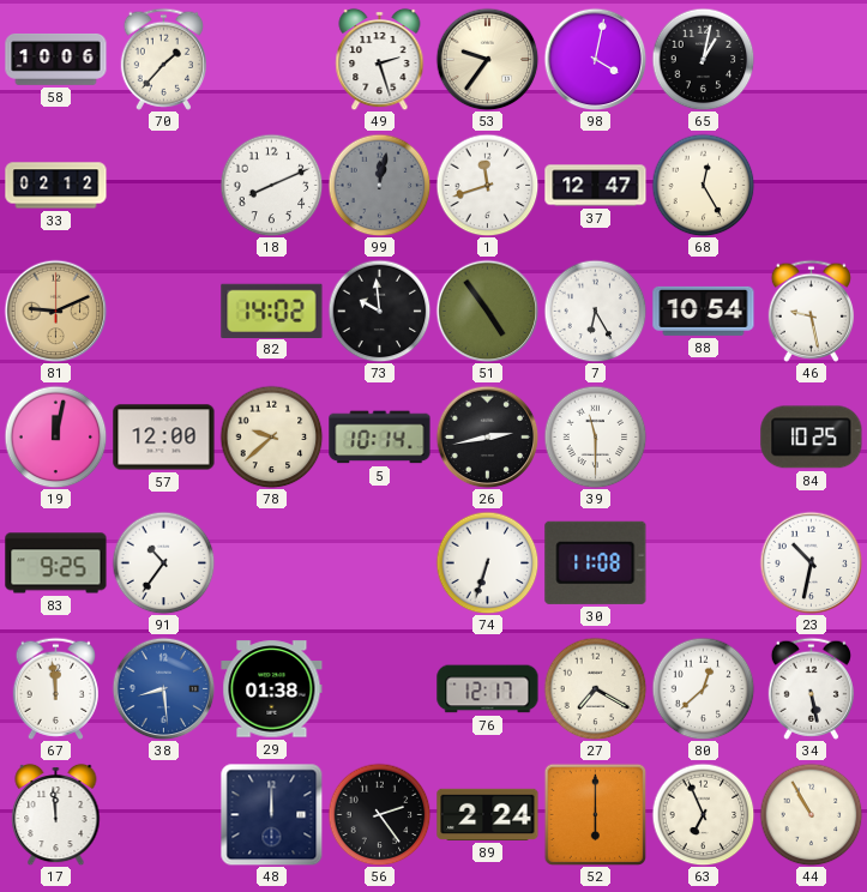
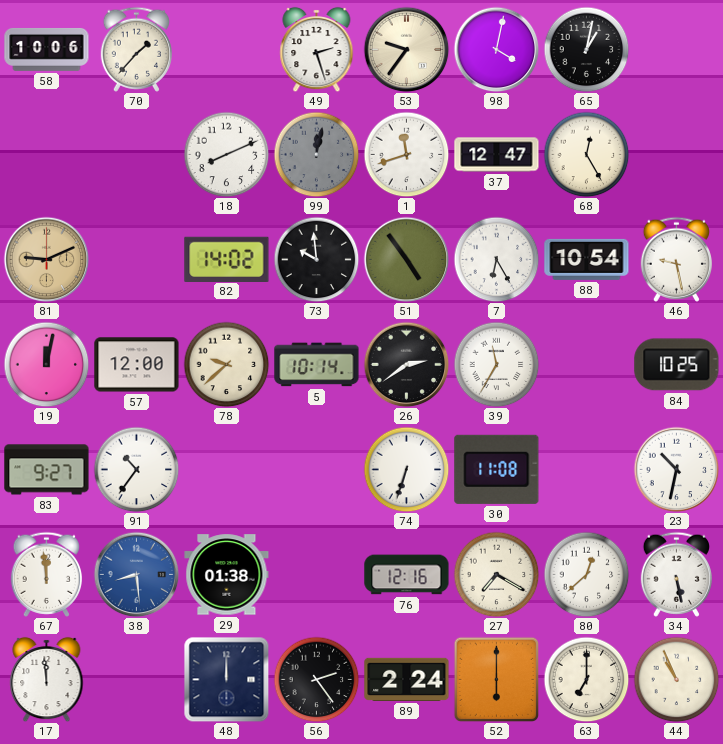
33: 02:12 -> none
26: 2:43 -> 2:39
39: 11:30 -> 11:35
83: 9:25 -> 9:27
76: 12:17 -> 12:16
63: 6:56 -> 7:00
44: 10:55 -> 10:56
